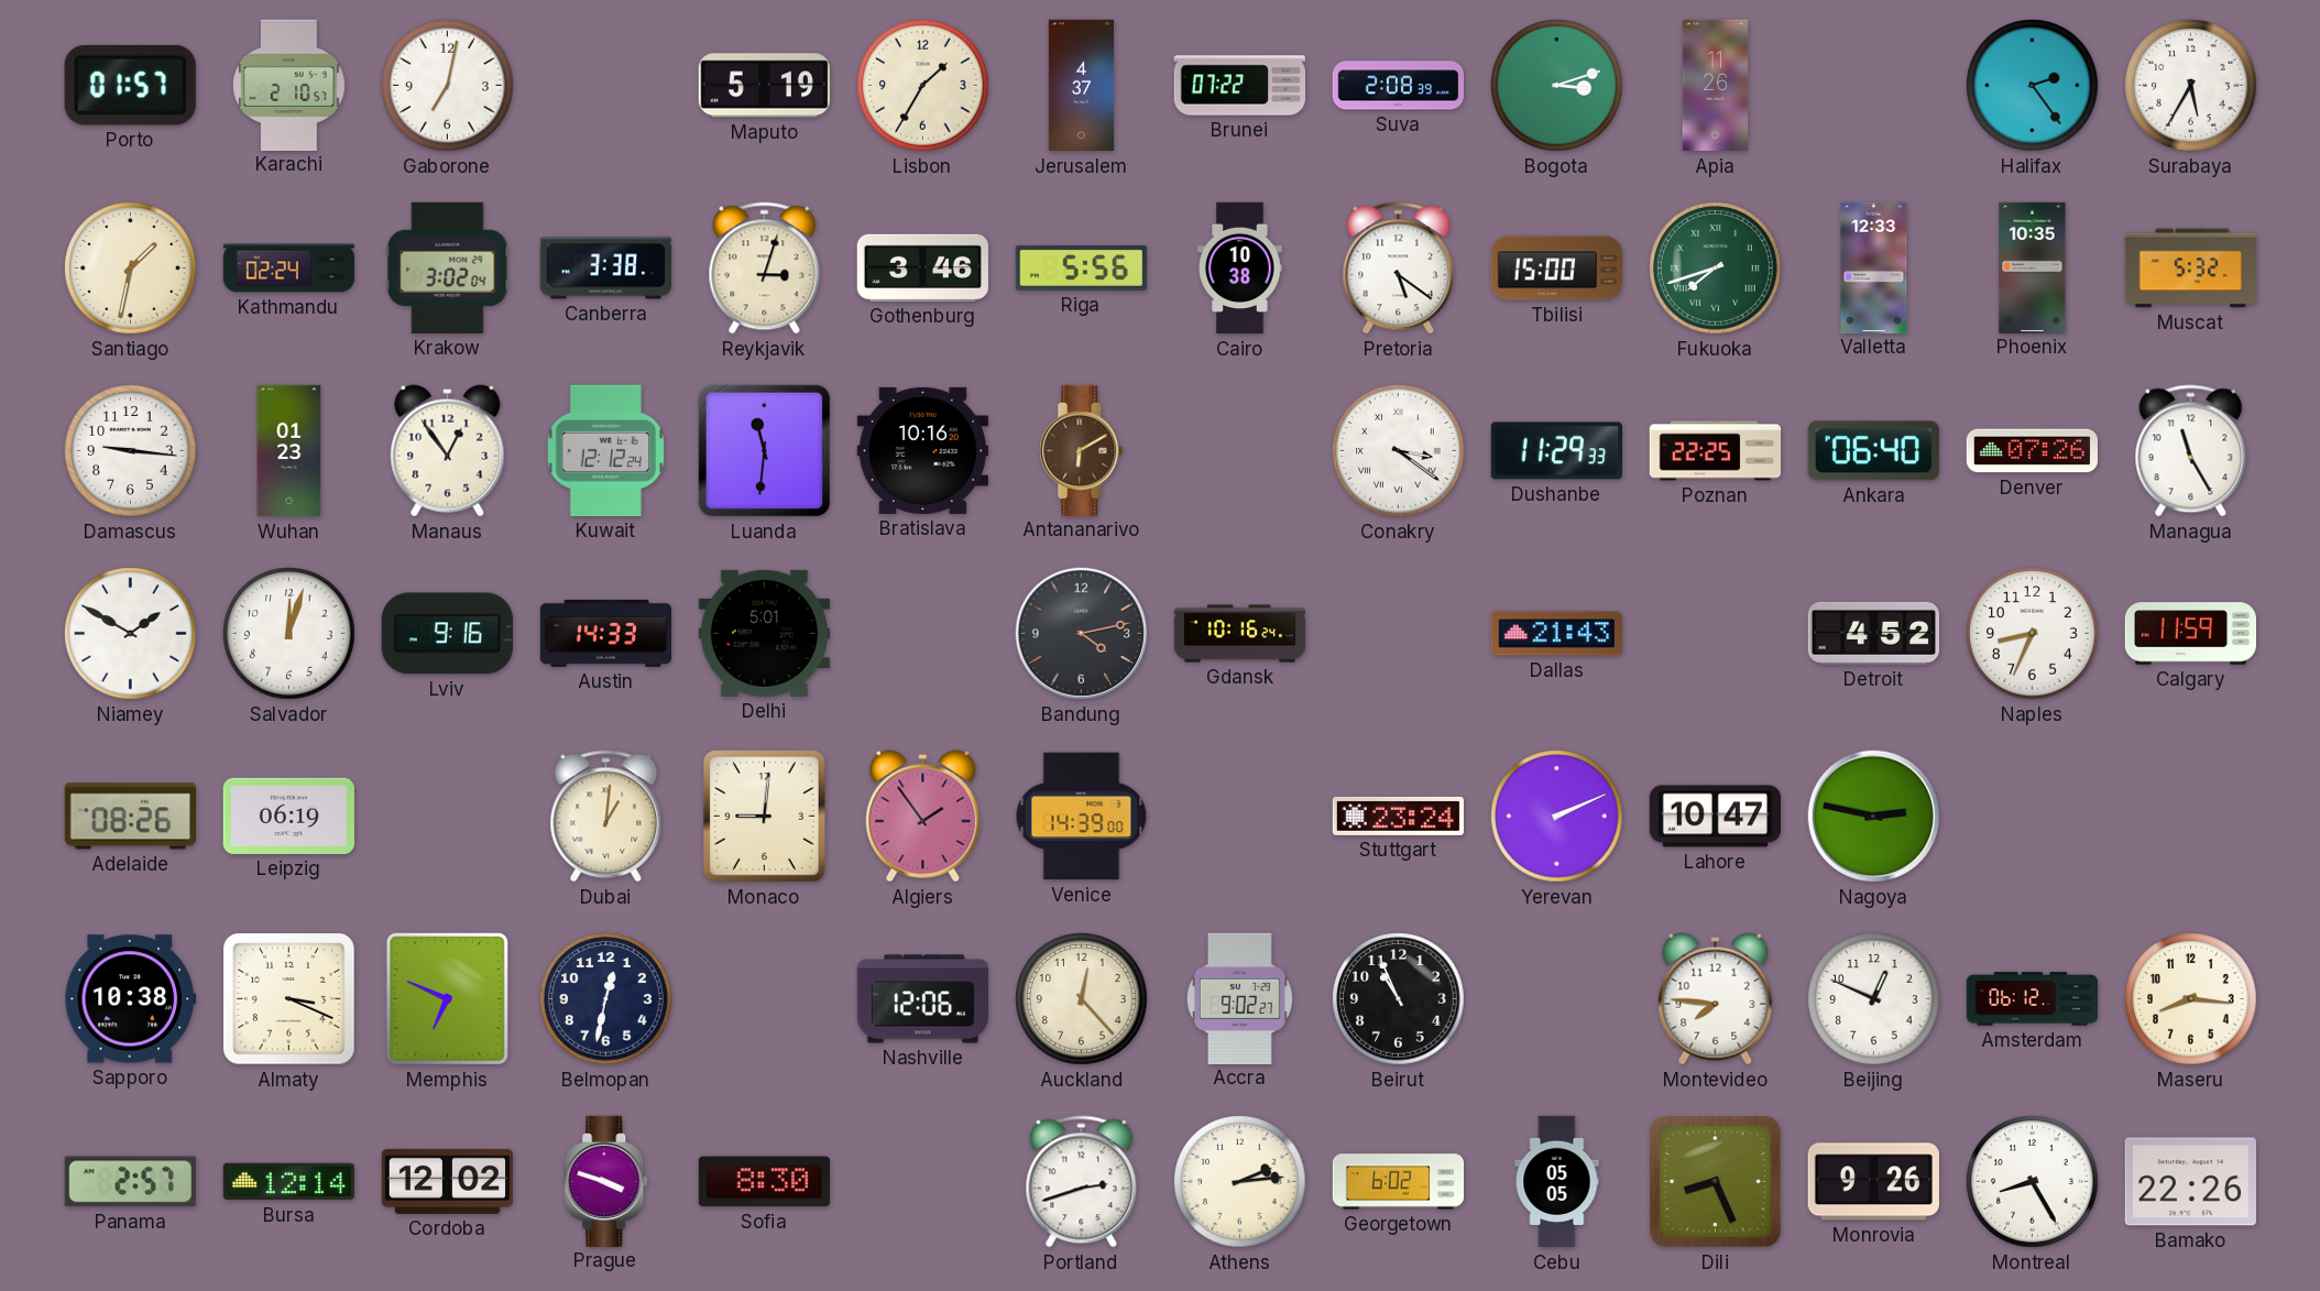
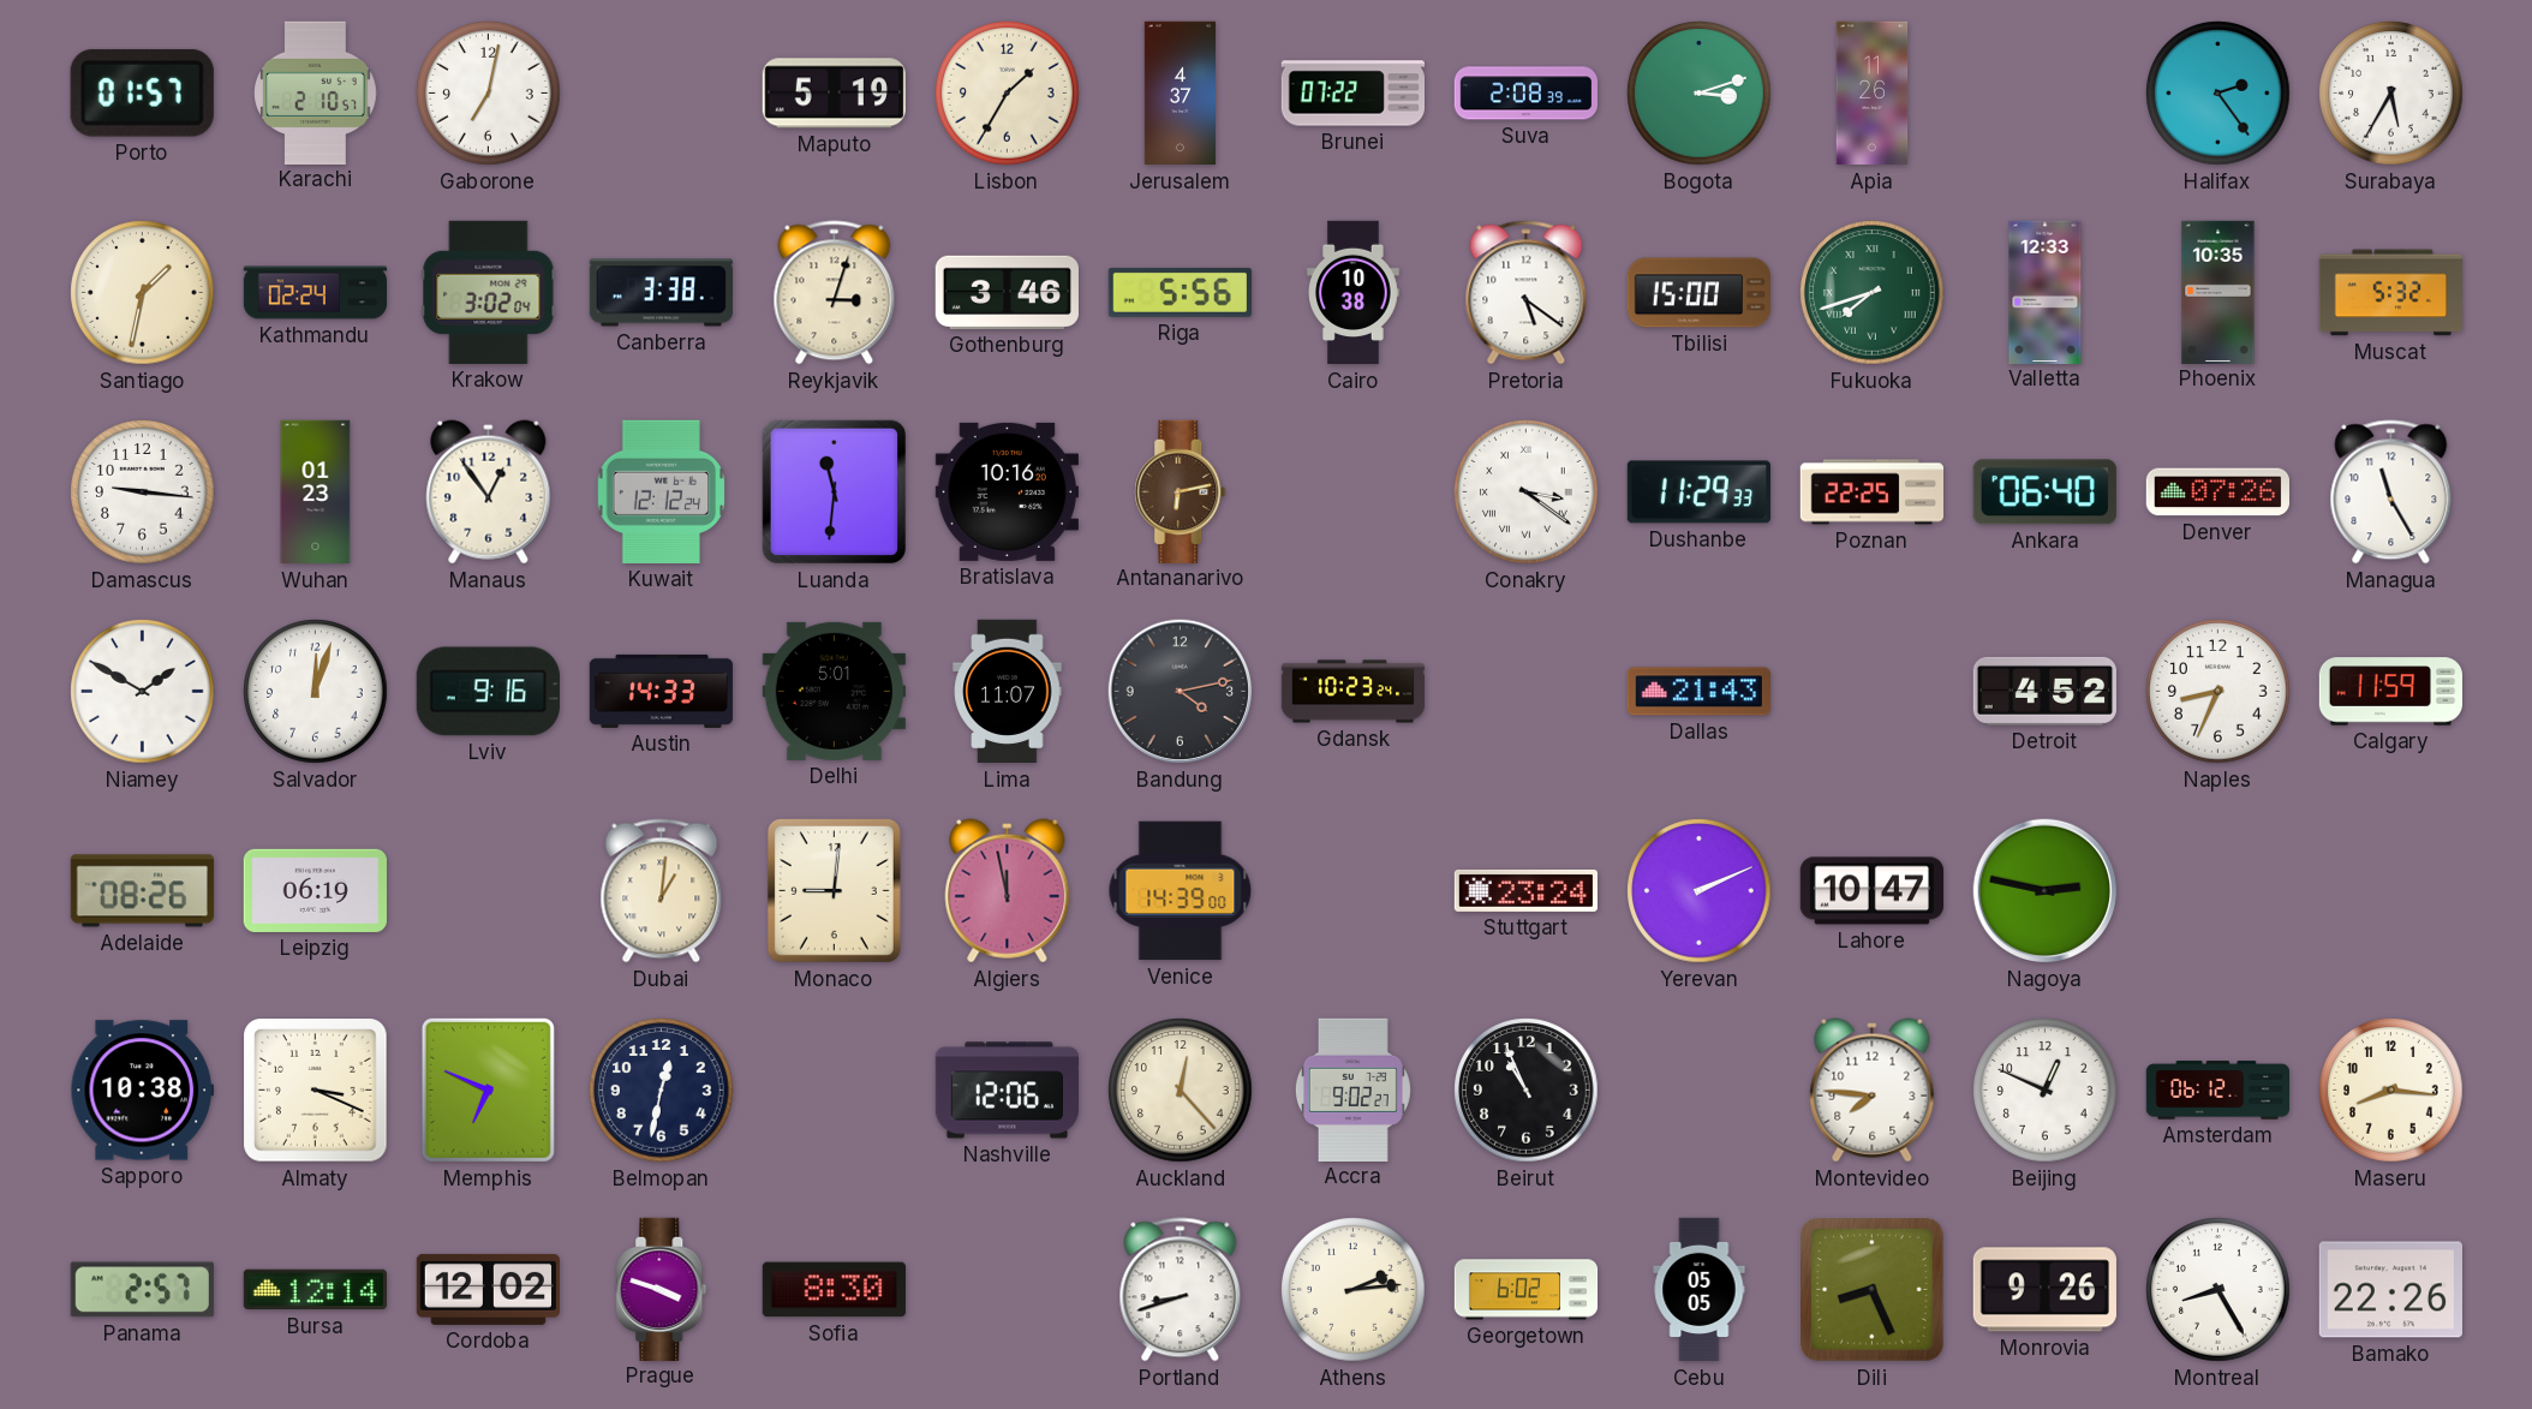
Antananarivo: 6:10 -> 6:13
Lima: none -> 11:07
Gdansk: 10:16 -> 10:23
Algiers: 1:54 -> 11:58
Portland: 2:42 -> 8:42
